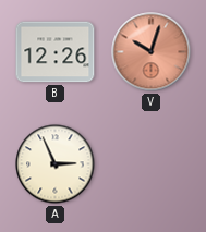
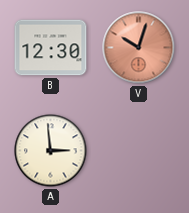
B: 12:26 -> 12:30
A: 2:56 -> 2:59
